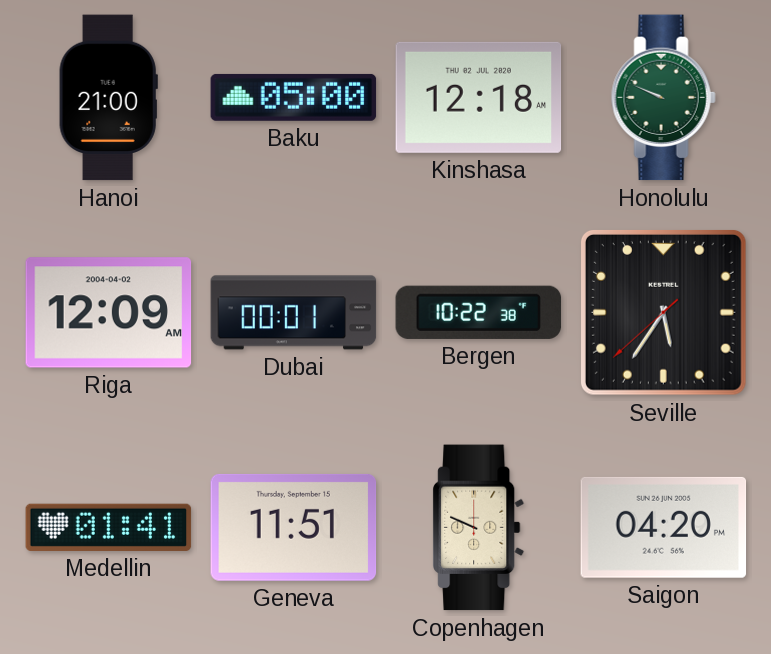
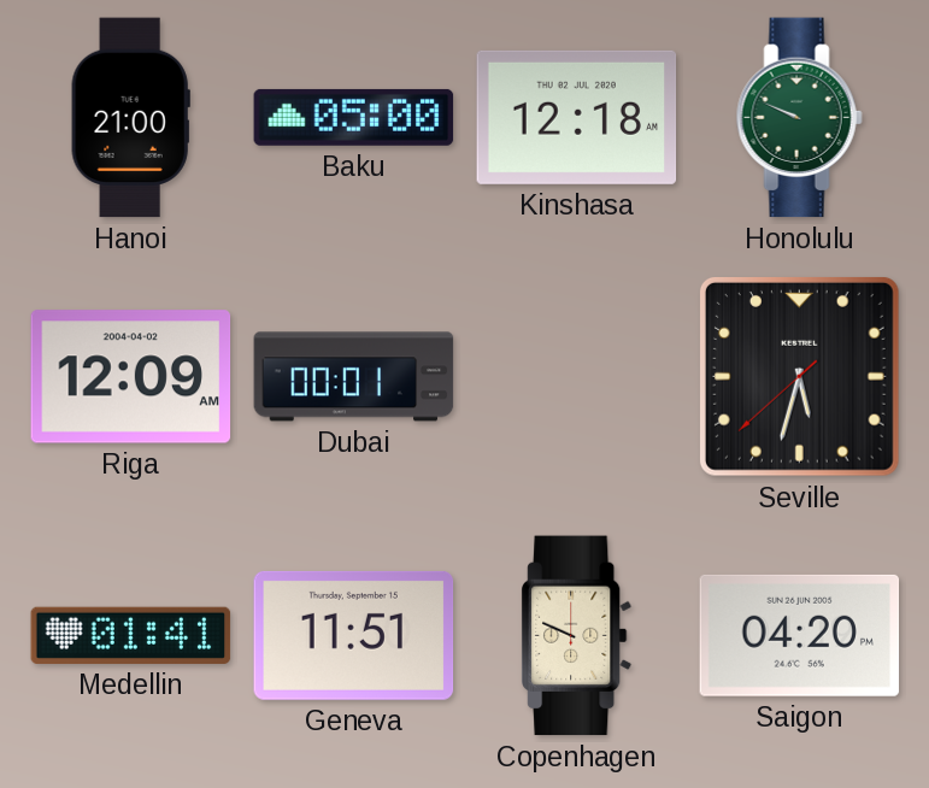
Bergen: 10:22 -> none
Seville: 5:35 -> 5:32
